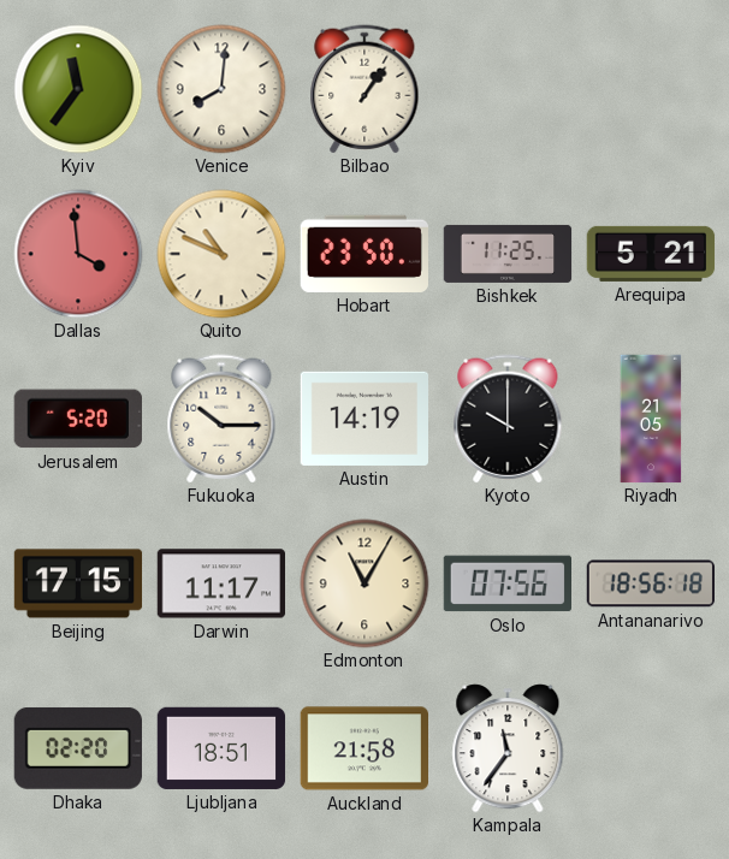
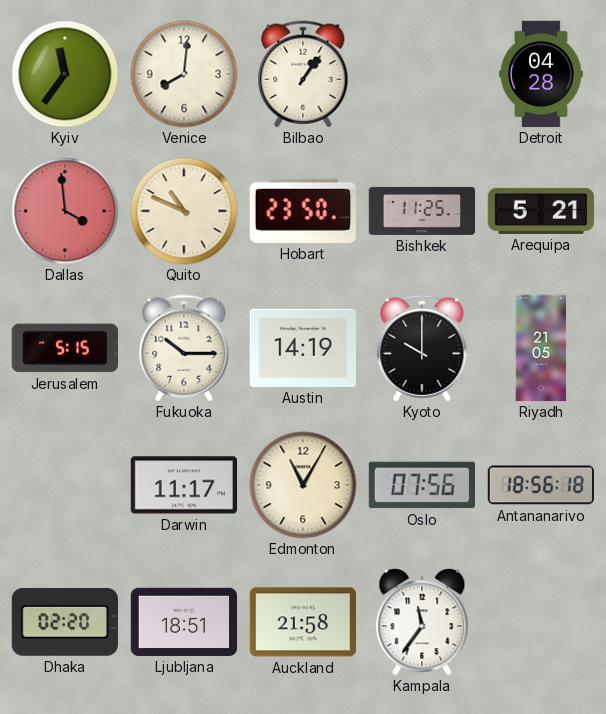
Detroit: none -> 04:28
Jerusalem: 5:20 -> 5:15
Beijing: 17:15 -> none
